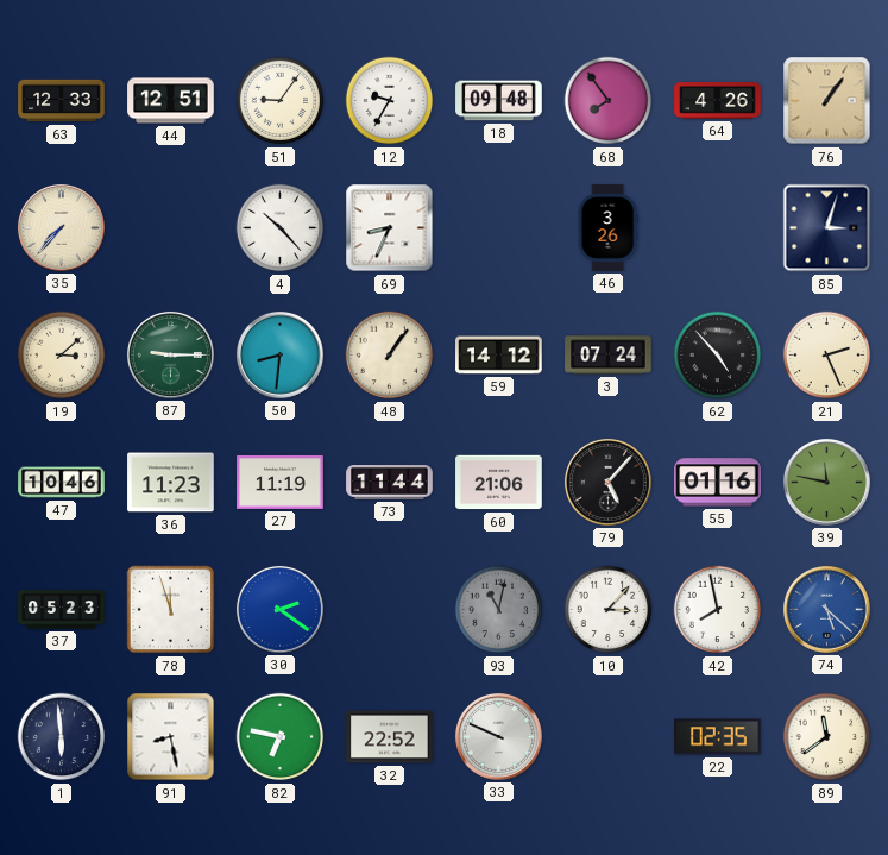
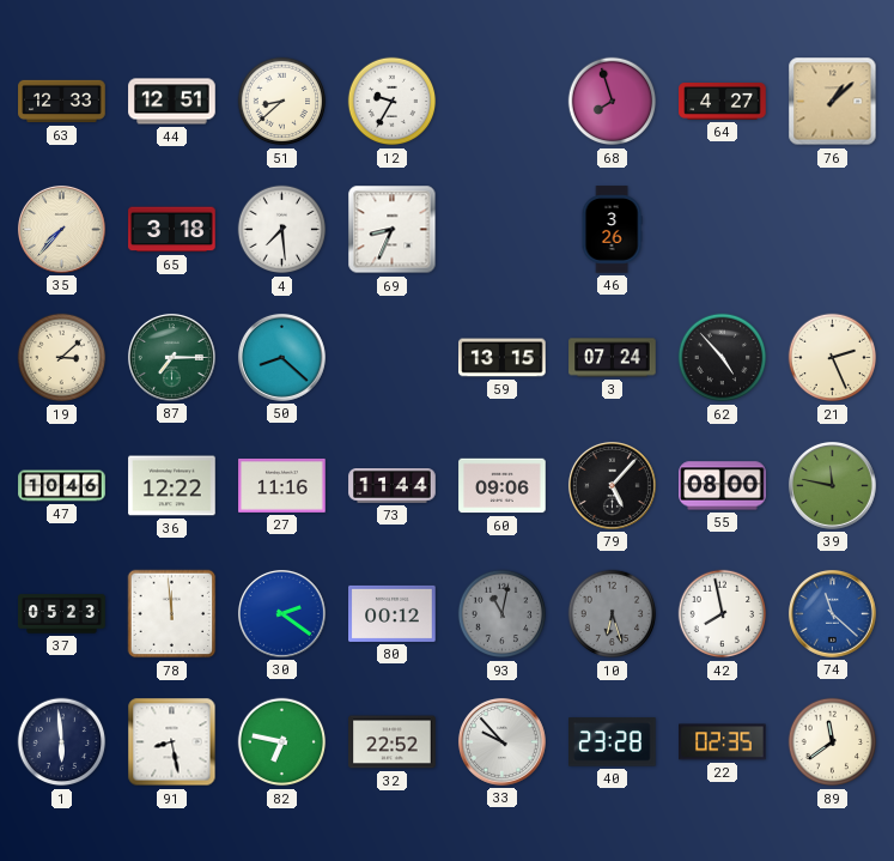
51: 9:06 -> 8:38
18: 09:48 -> none
68: 7:54 -> 7:57
64: 4:26 -> 4:27
76: 1:06 -> 1:08
65: none -> 3:18
4: 10:23 -> 7:29
85: 3:03 -> none
87: 9:15 -> 7:15
50: 8:31 -> 8:22
48: 1:06 -> none
59: 14:12 -> 13:15
36: 11:23 -> 12:22
27: 11:19 -> 11:16
60: 21:06 -> 09:06
55: 01:16 -> 08:00
78: 11:57 -> 11:59
80: none -> 00:12
10: 3:07 -> 6:27
10 dial: white -> grey
74: 5:22 -> 11:22
33: 9:49 -> 9:53
40: none -> 23:28
